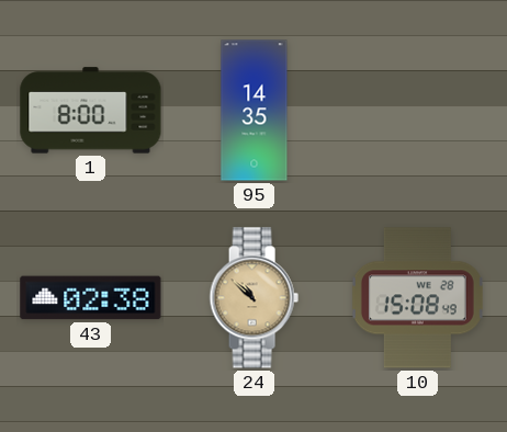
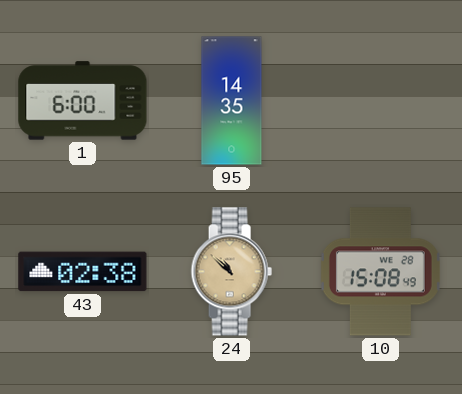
1: 8:00 -> 6:00
